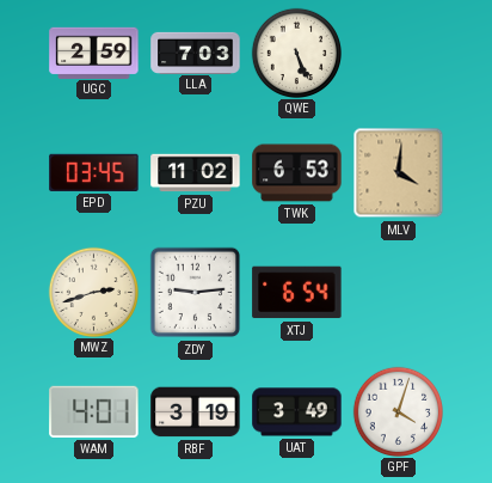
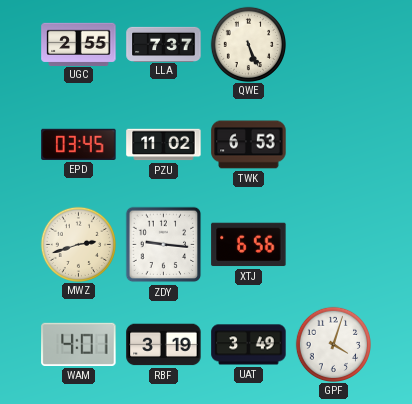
UGC: 2:59 -> 2:55
LLA: 7:03 -> 7:37
MLV: 4:01 -> none
ZDY: 9:14 -> 9:16
XTJ: 6:54 -> 6:56
